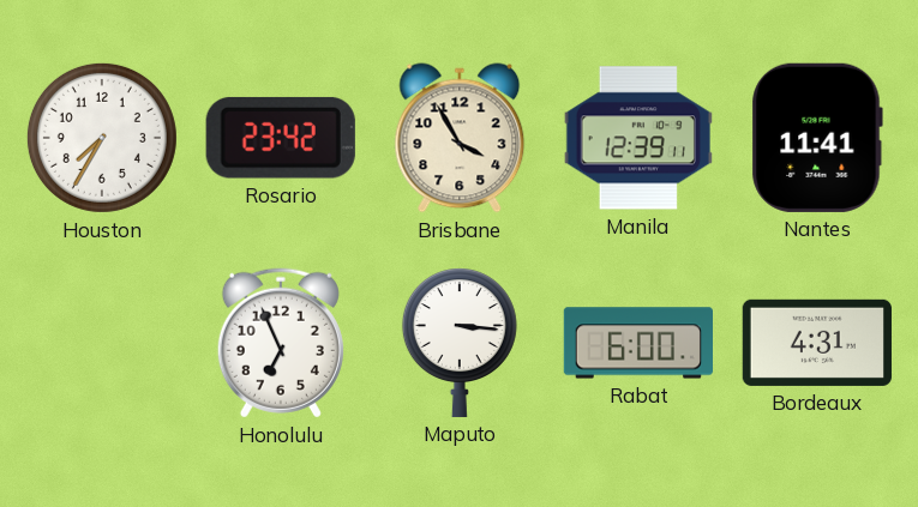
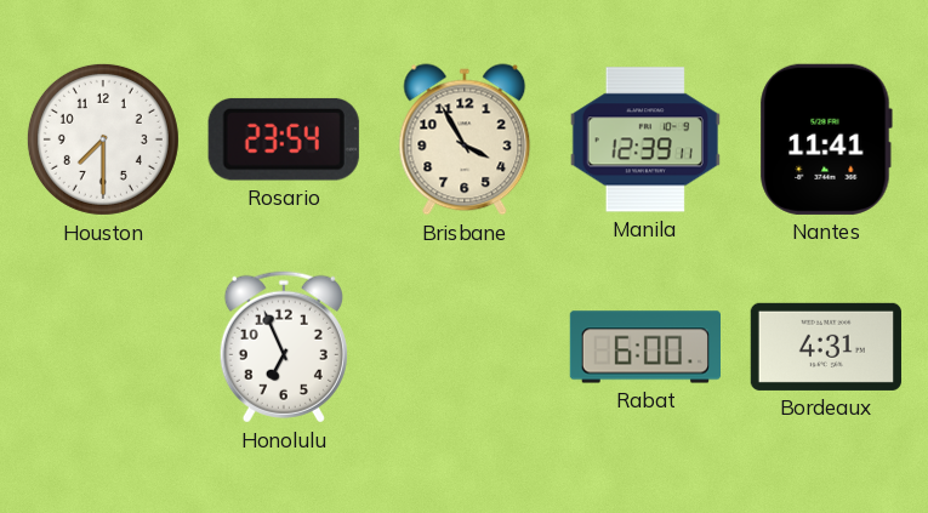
Houston: 7:35 -> 7:30
Rosario: 23:42 -> 23:54
Maputo: 3:16 -> none
